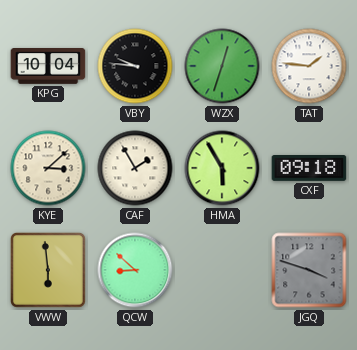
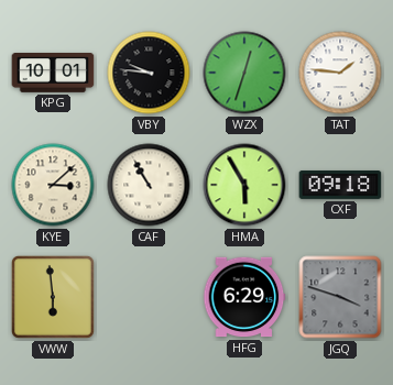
KPG: 10:04 -> 10:01
CAF: 1:55 -> 10:55
QCW: 8:52 -> none
HFG: none -> 6:29
